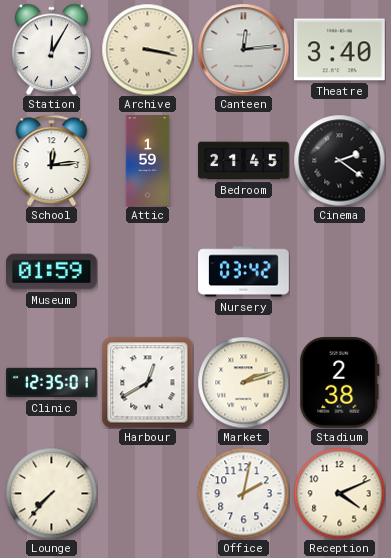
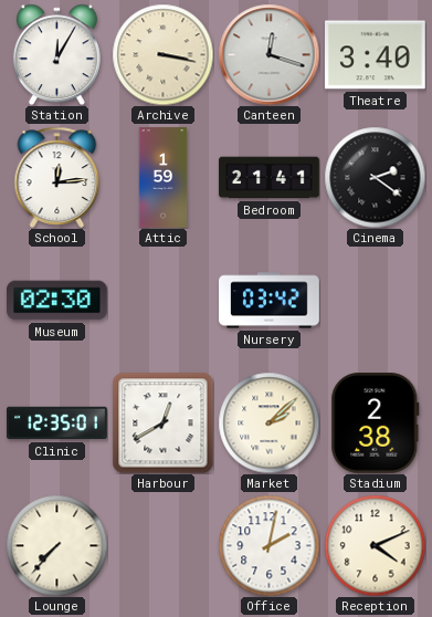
Canteen: 12:14 -> 12:18
Bedroom: 21:45 -> 21:41
Museum: 01:59 -> 02:30
Market: 2:12 -> 2:08
